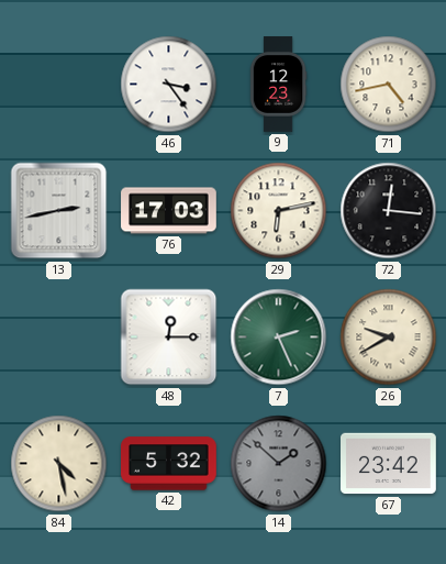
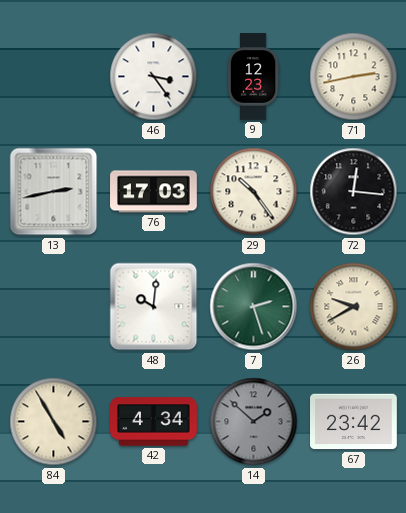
71: 4:43 -> 2:43
29: 6:13 -> 10:24
48: 12:15 -> 10:01
7: 2:26 -> 2:27
84: 4:28 -> 4:55
42: 5:32 -> 4:34
